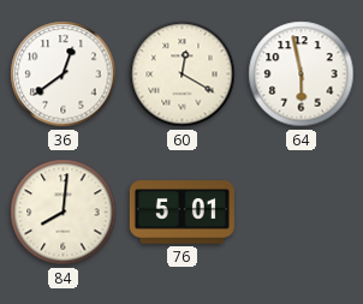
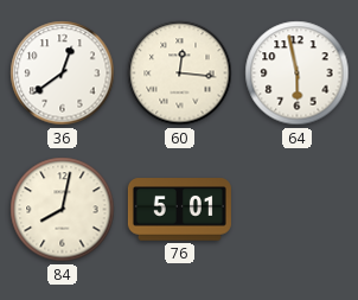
60: 12:20 -> 12:16
84: 8:01 -> 8:02
